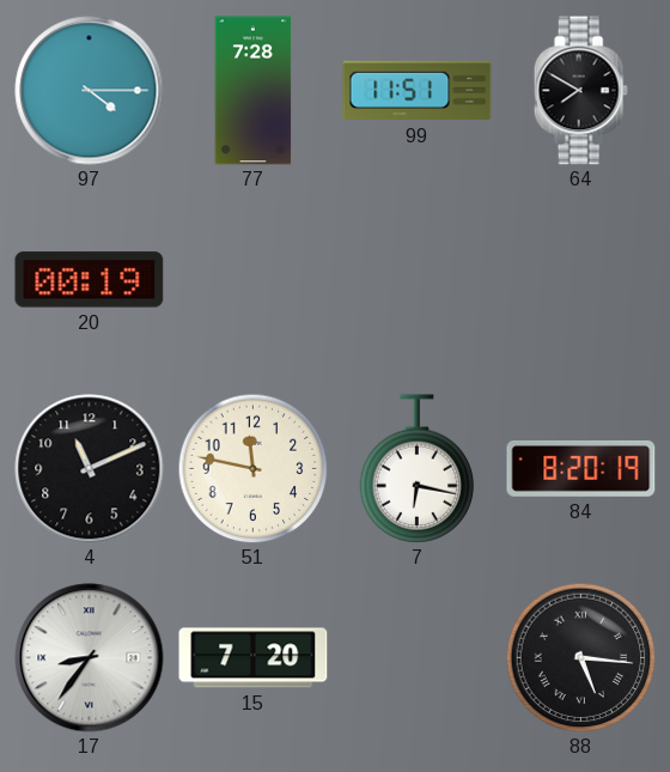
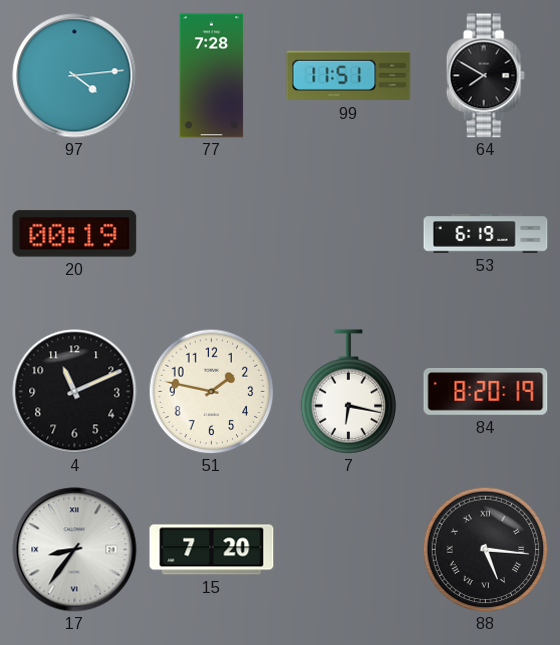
97: 4:15 -> 4:14
53: none -> 6:19
51: 11:47 -> 1:47
